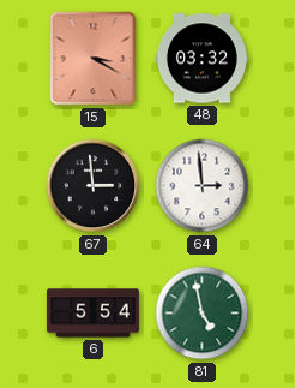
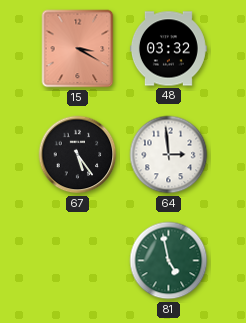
67: 2:59 -> 5:24
6: 5:54 -> none
